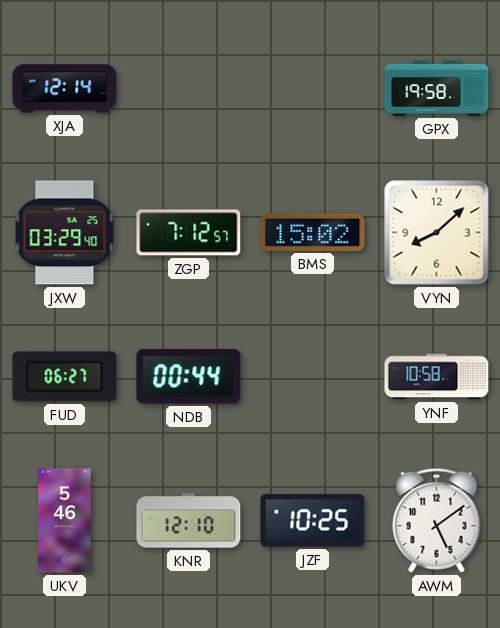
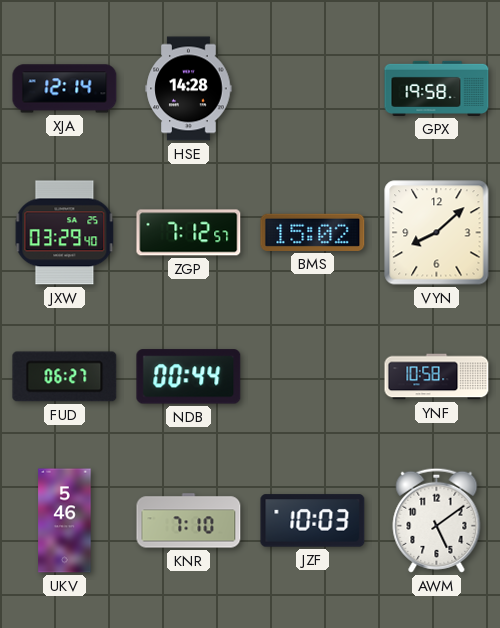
HSE: none -> 14:28
KNR: 12:10 -> 7:10
JZF: 10:25 -> 10:03
